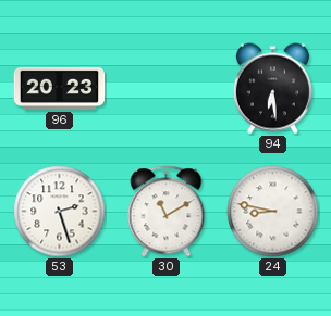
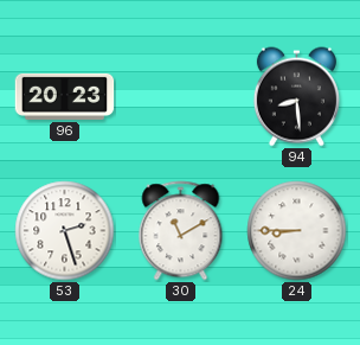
94: 6:29 -> 8:29
24: 8:47 -> 8:45
